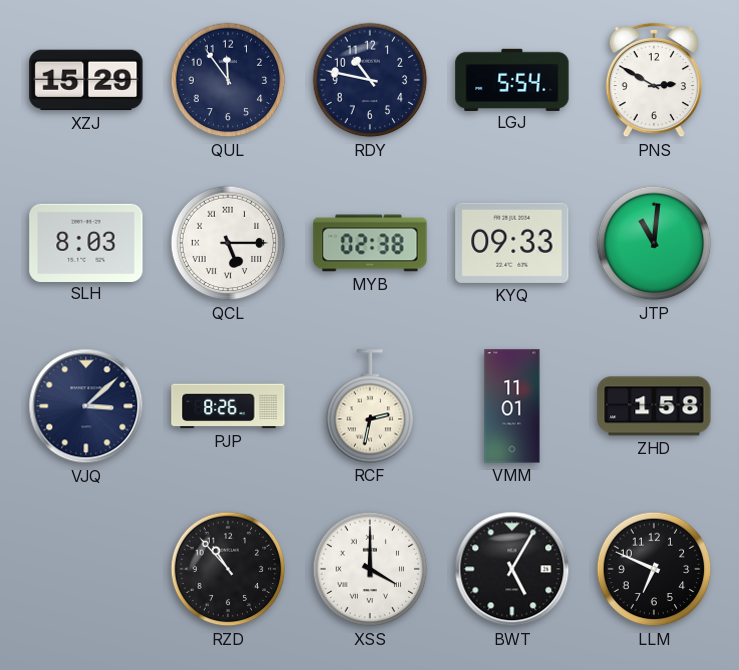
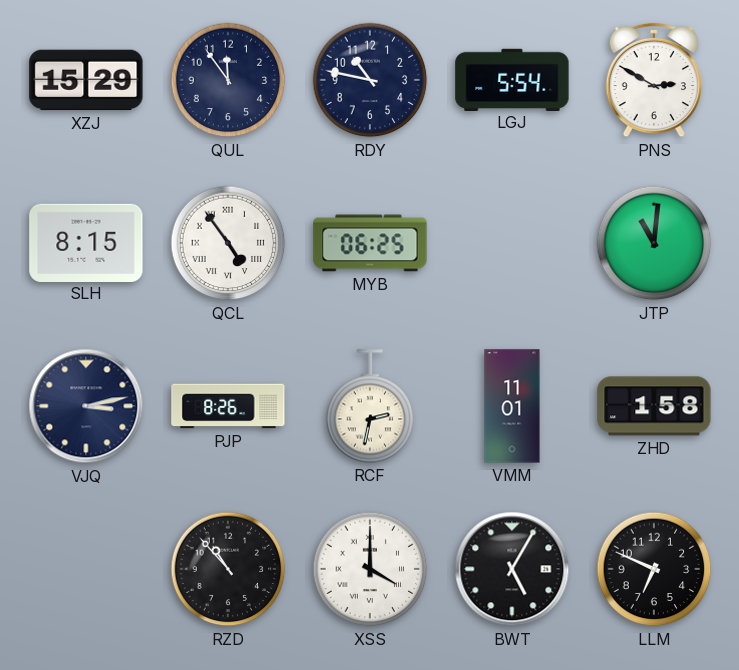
SLH: 8:03 -> 8:15
QCL: 5:15 -> 4:54
MYB: 02:38 -> 06:25
KYQ: 09:33 -> none
VJQ: 3:08 -> 3:13
